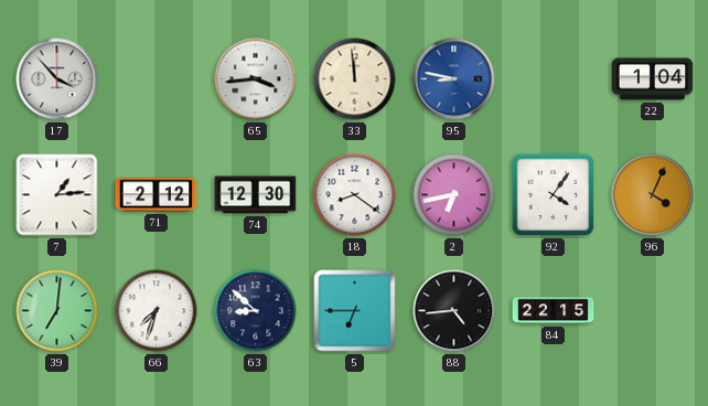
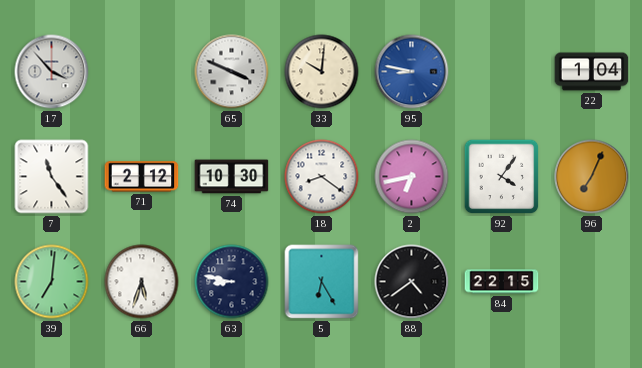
65: 3:44 -> 3:49
33: 11:59 -> 10:01
7: 1:14 -> 11:24
74: 12:30 -> 10:30
96: 4:04 -> 7:04
66: 7:33 -> 5:33
63: 8:52 -> 8:47
5: 6:45 -> 6:25
88: 4:44 -> 4:39
